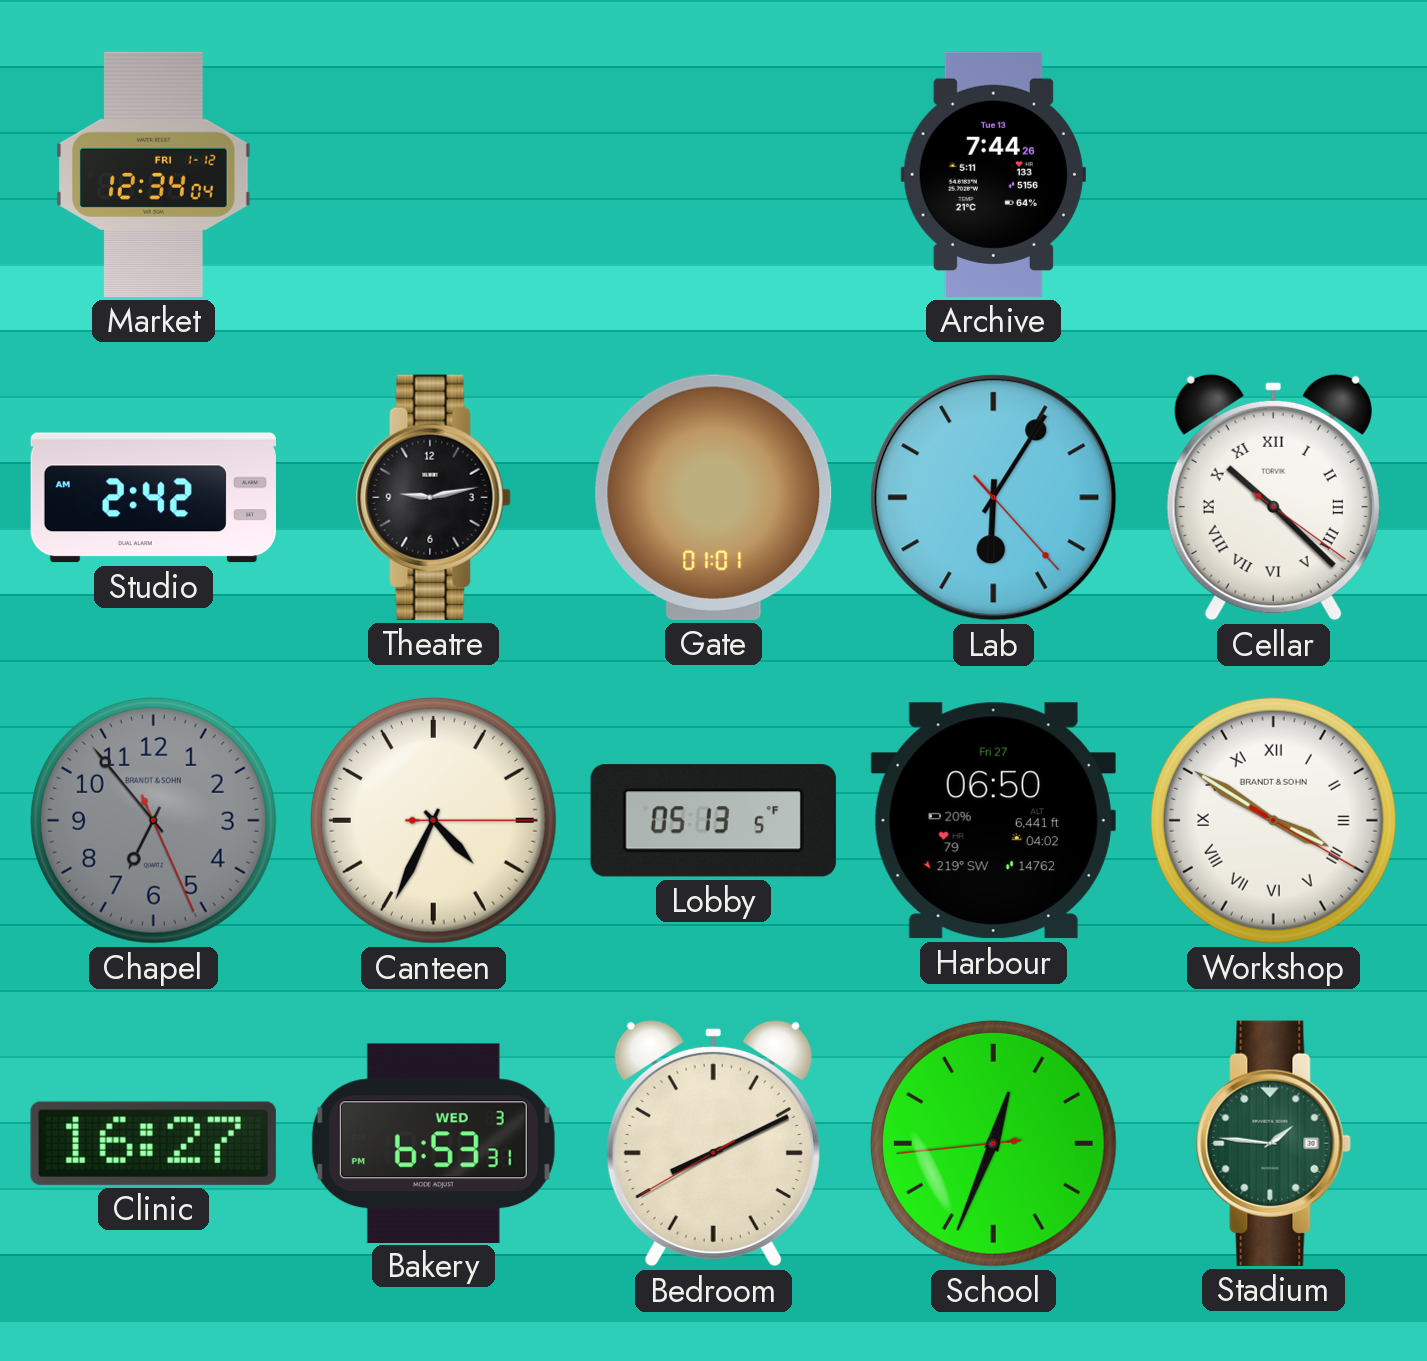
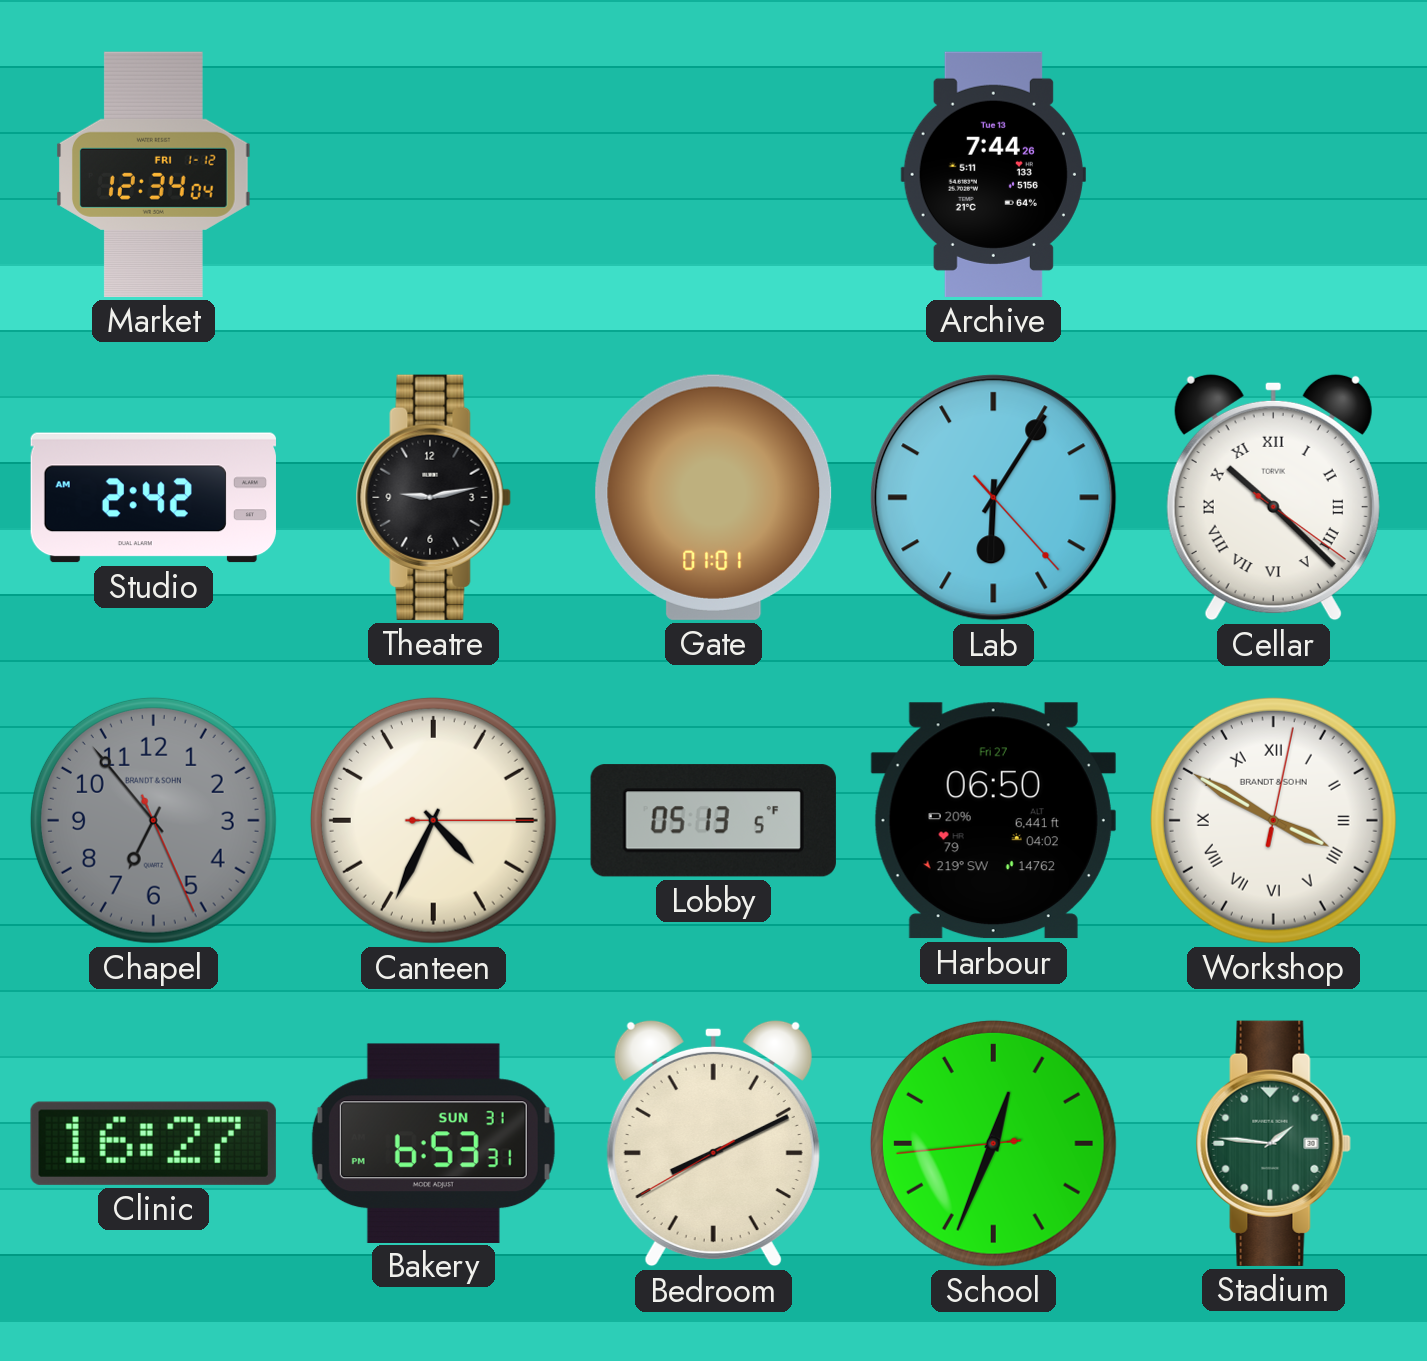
Workshop: 3:50:20 -> 3:50:02
Bakery date: WED 3 -> SUN 31
